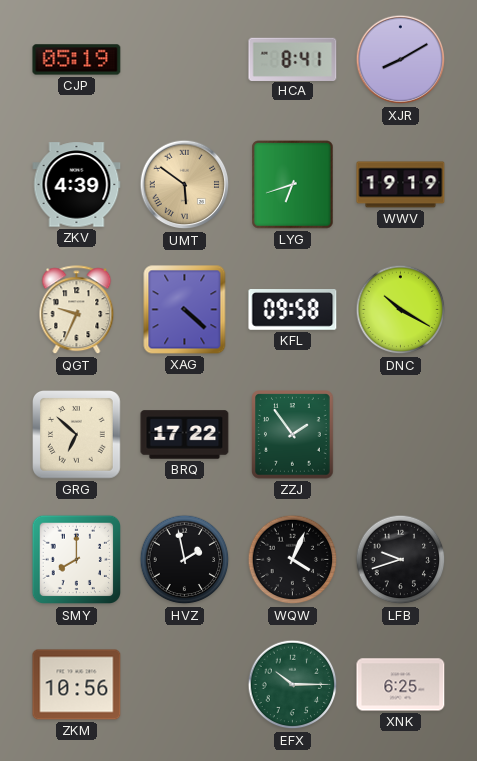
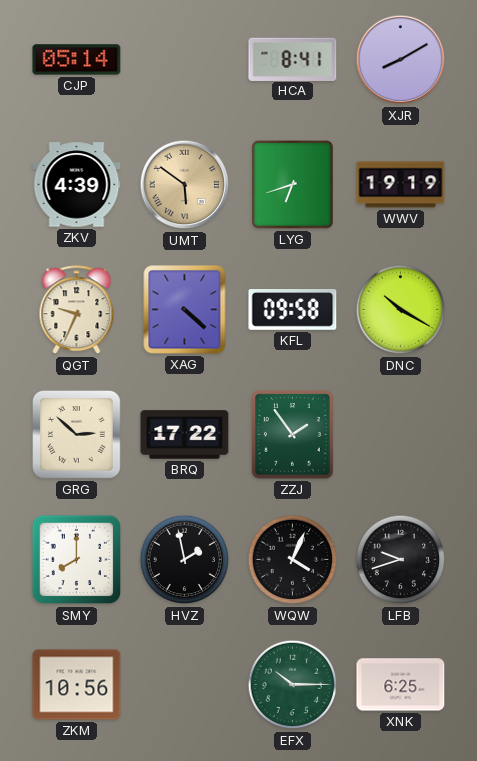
CJP: 05:19 -> 05:14
GRG: 6:52 -> 2:52
